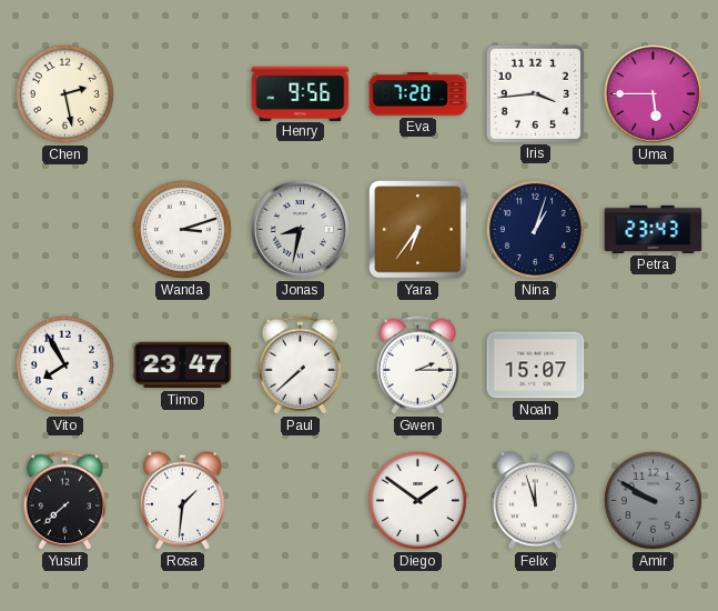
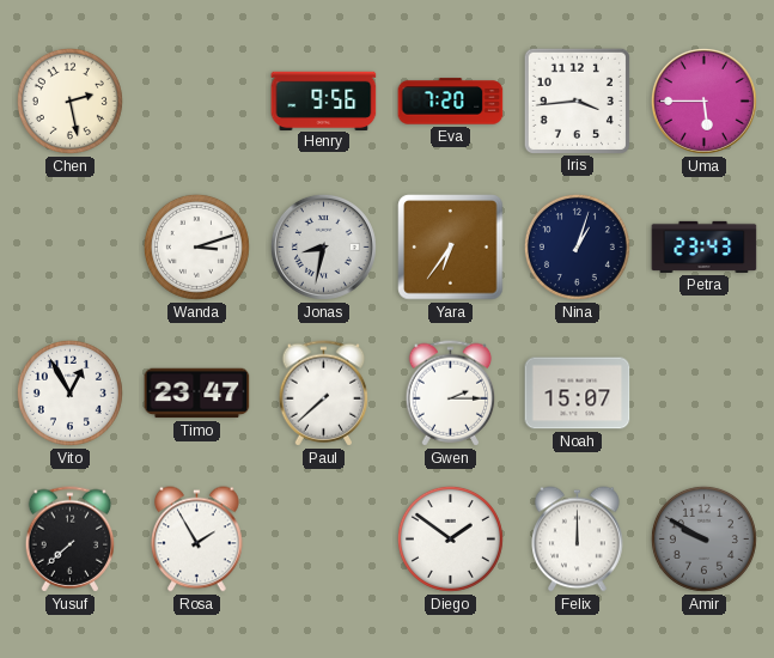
Vito: 7:55 -> 12:55
Rosa: 1:31 -> 1:55
Felix: 11:57 -> 12:00
